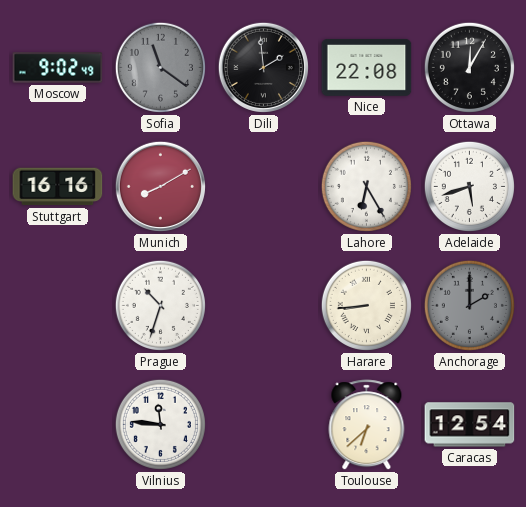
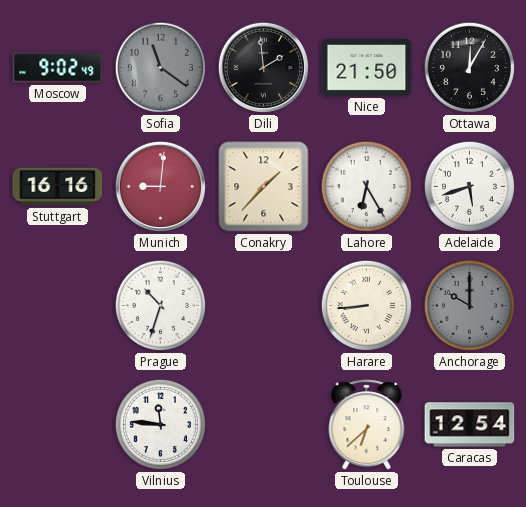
Nice: 22:08 -> 21:50
Munich: 8:10 -> 9:01
Conakry: none -> 1:37
Anchorage: 2:00 -> 10:00
